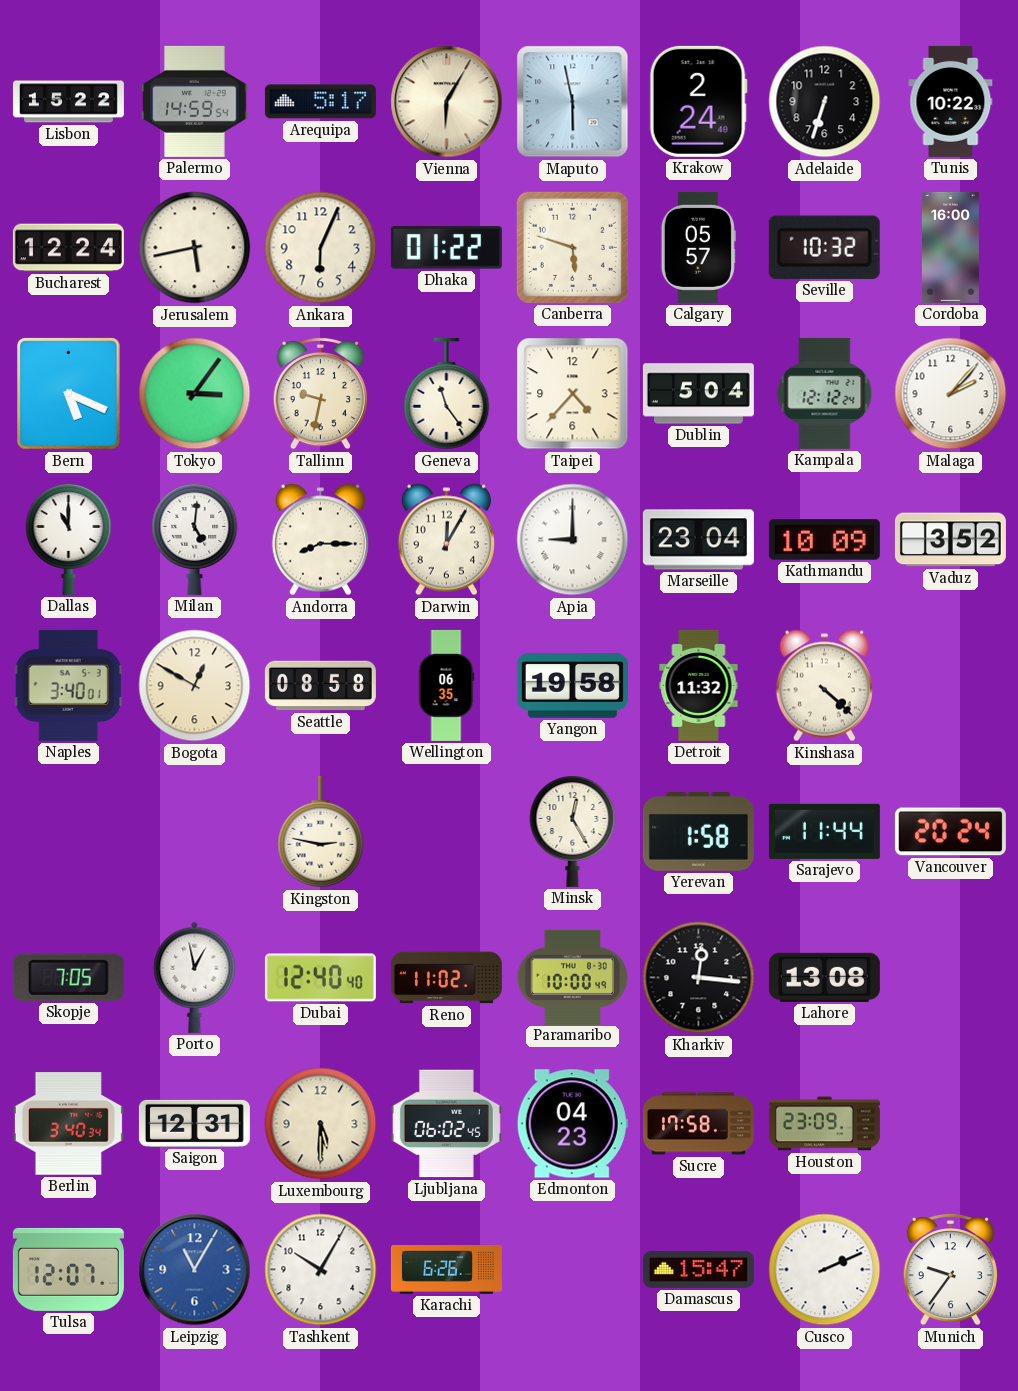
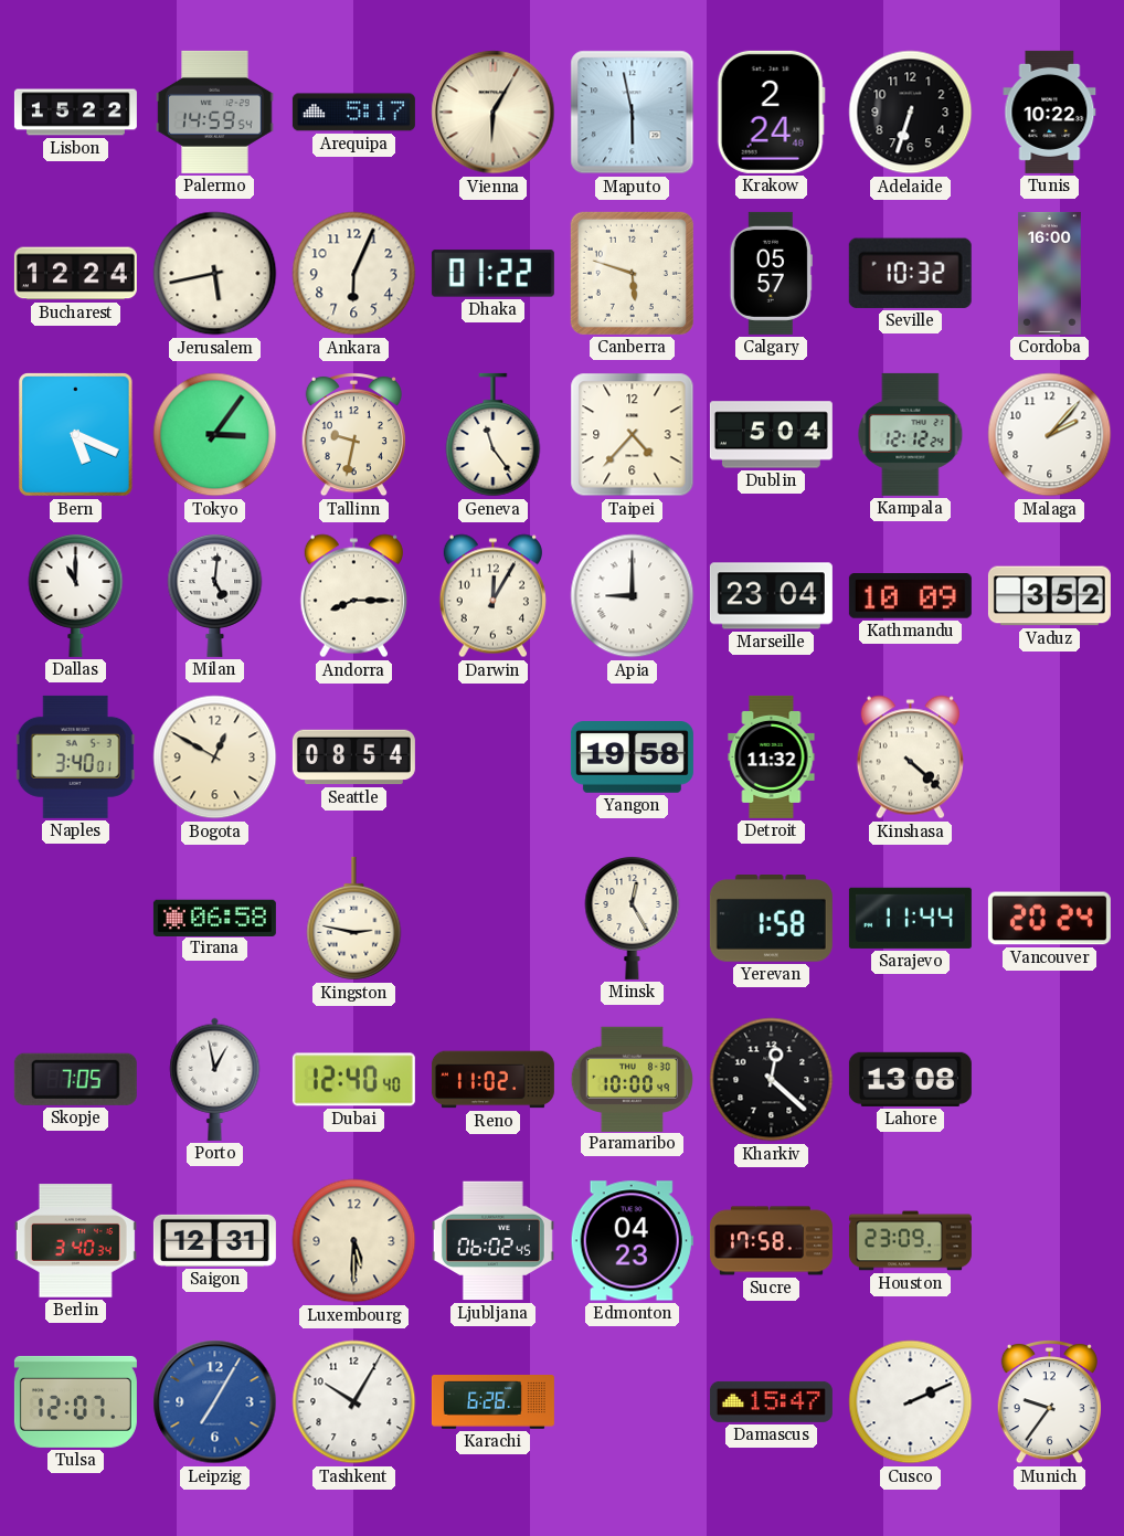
Seattle: 08:58 -> 08:54
Wellington: 06:35 -> none
Tirana: none -> 06:58
Kharkiv: 12:16 -> 12:22
Leipzig: 11:05 -> 7:05
